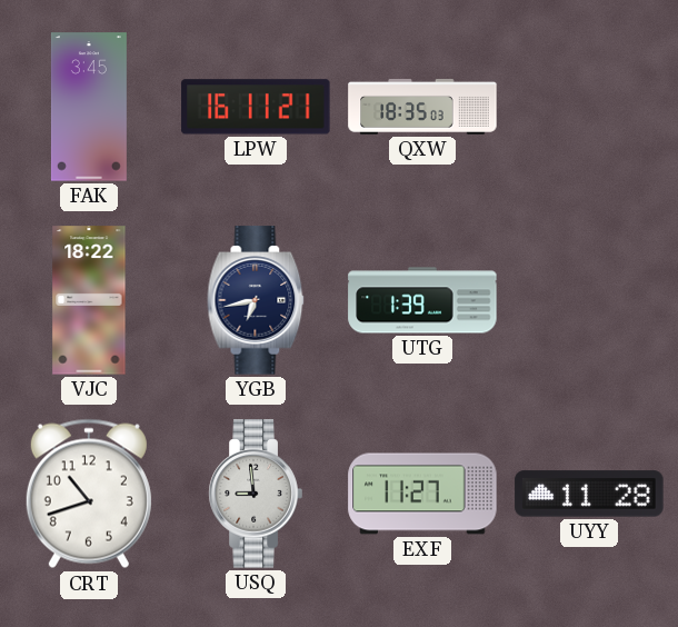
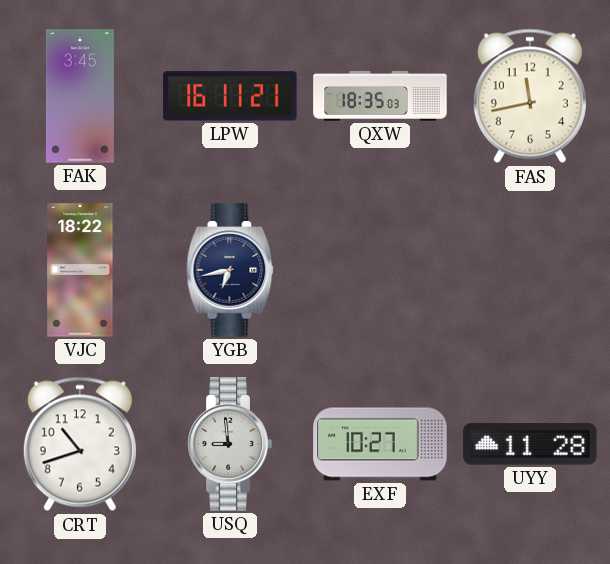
FAS: none -> 11:43
UTG: 1:39 -> none
EXF: 11:27 -> 10:27
